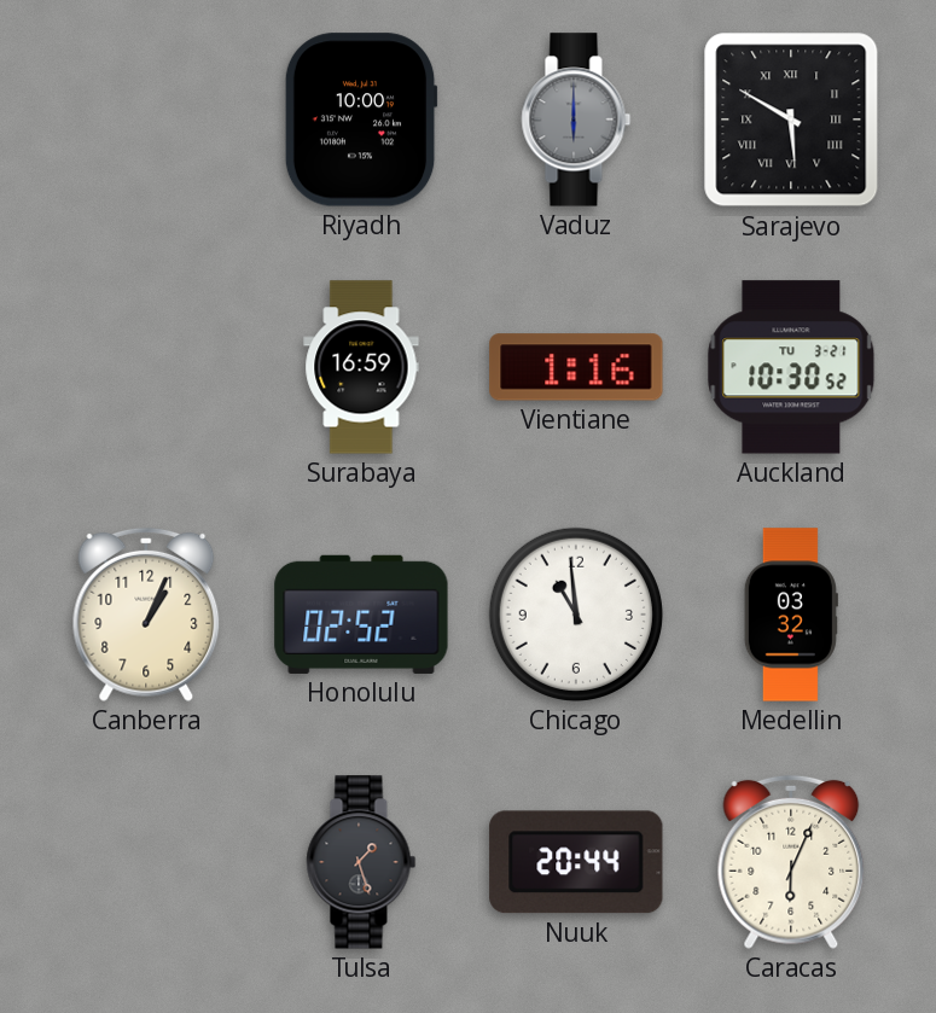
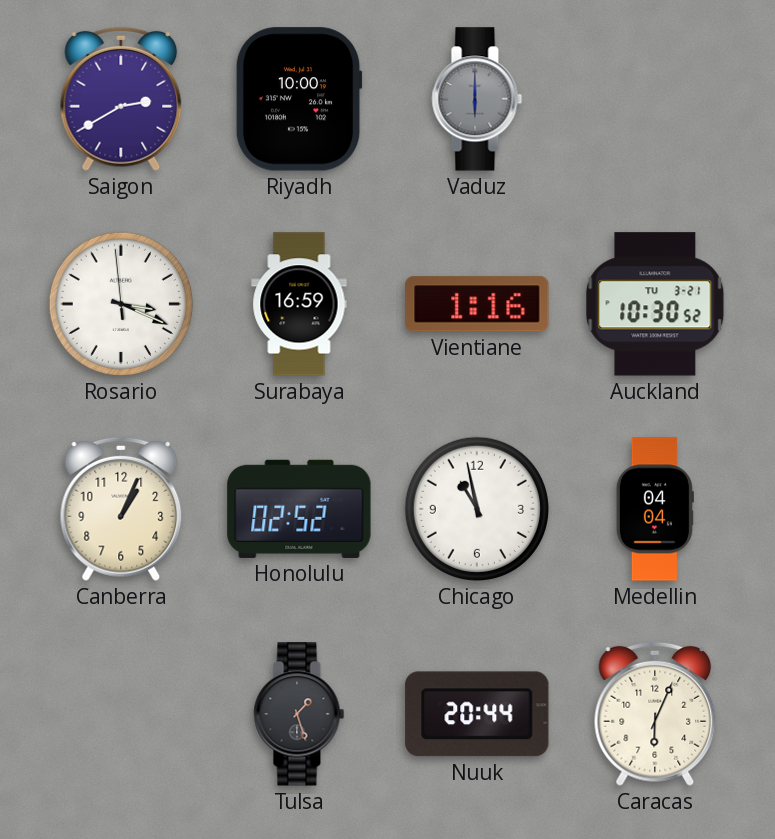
Saigon: none -> 2:40
Sarajevo: 5:50 -> none
Rosario: none -> 3:18
Chicago: 10:59 -> 10:58
Medellin: 03:32 -> 04:04
